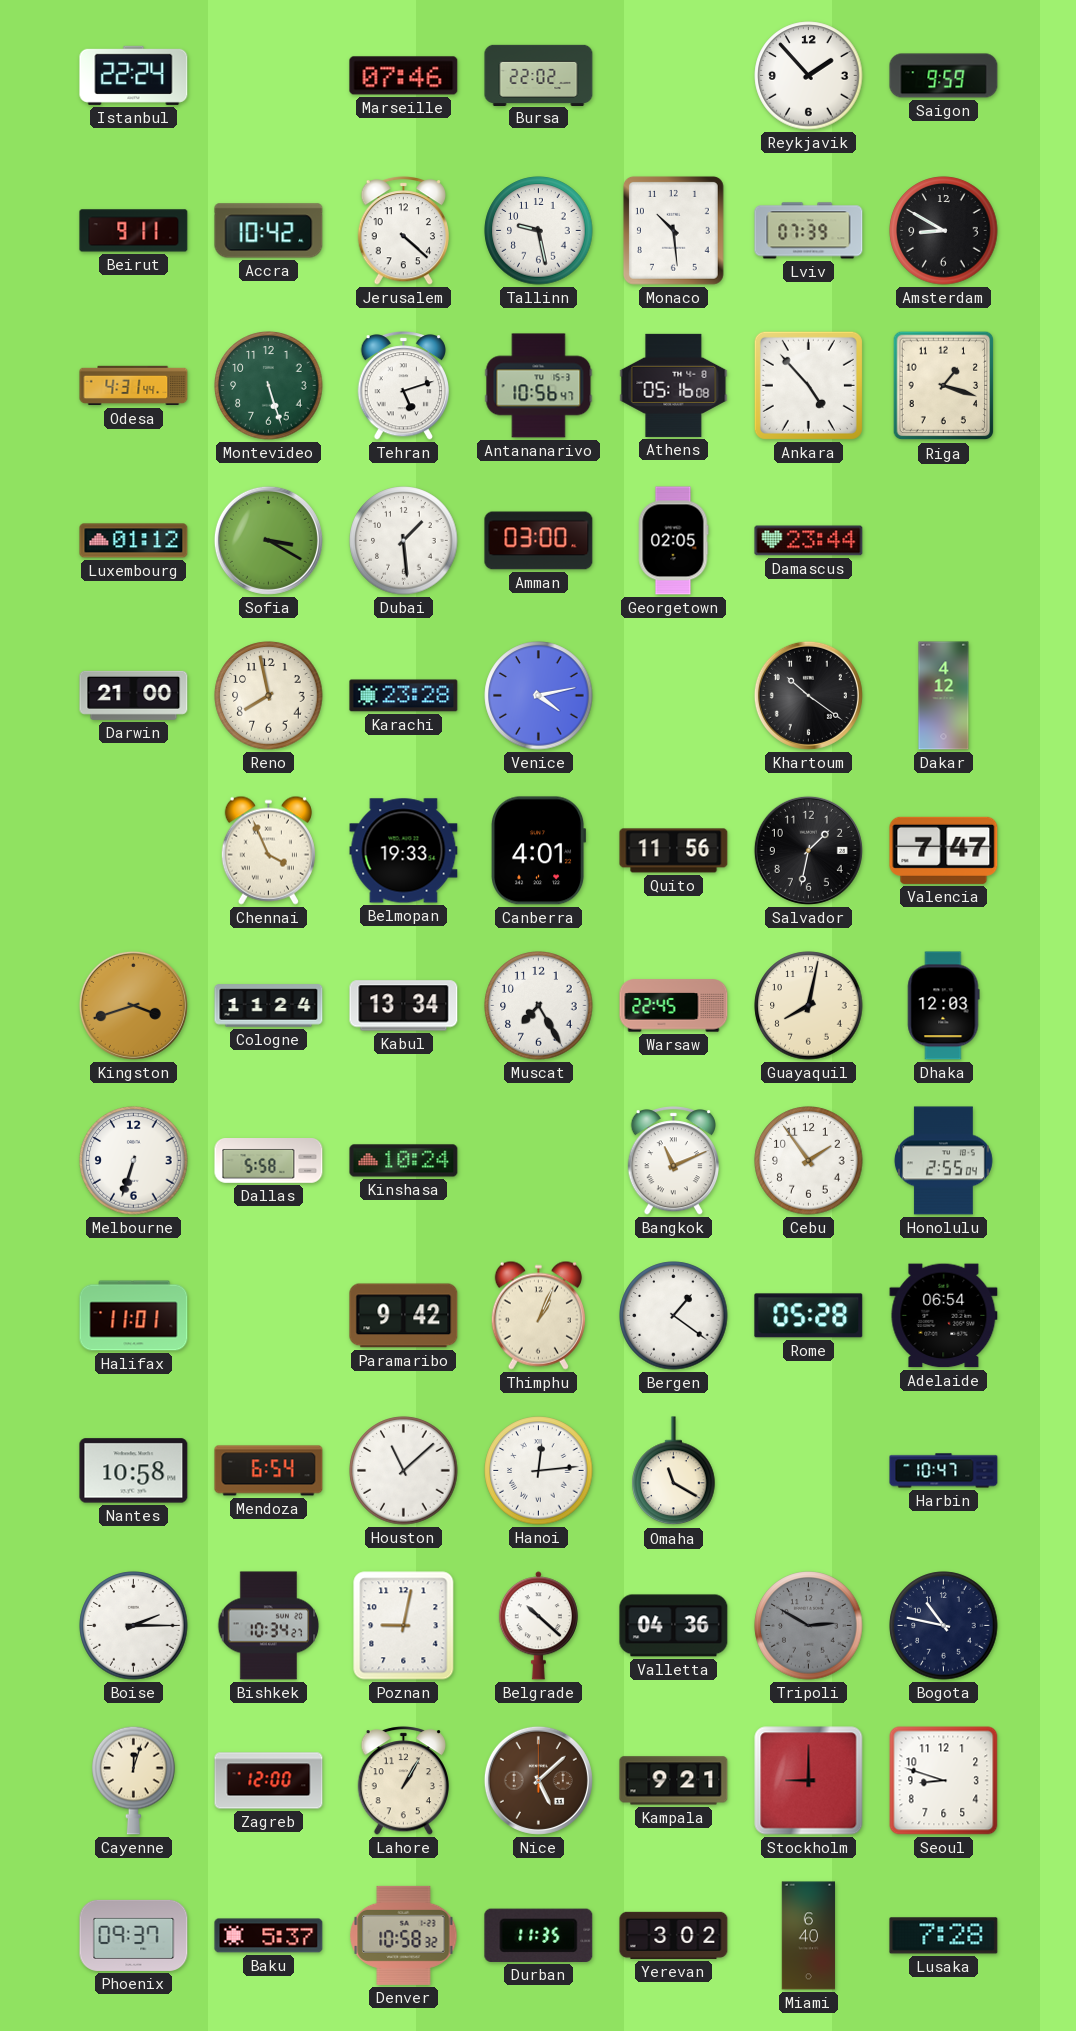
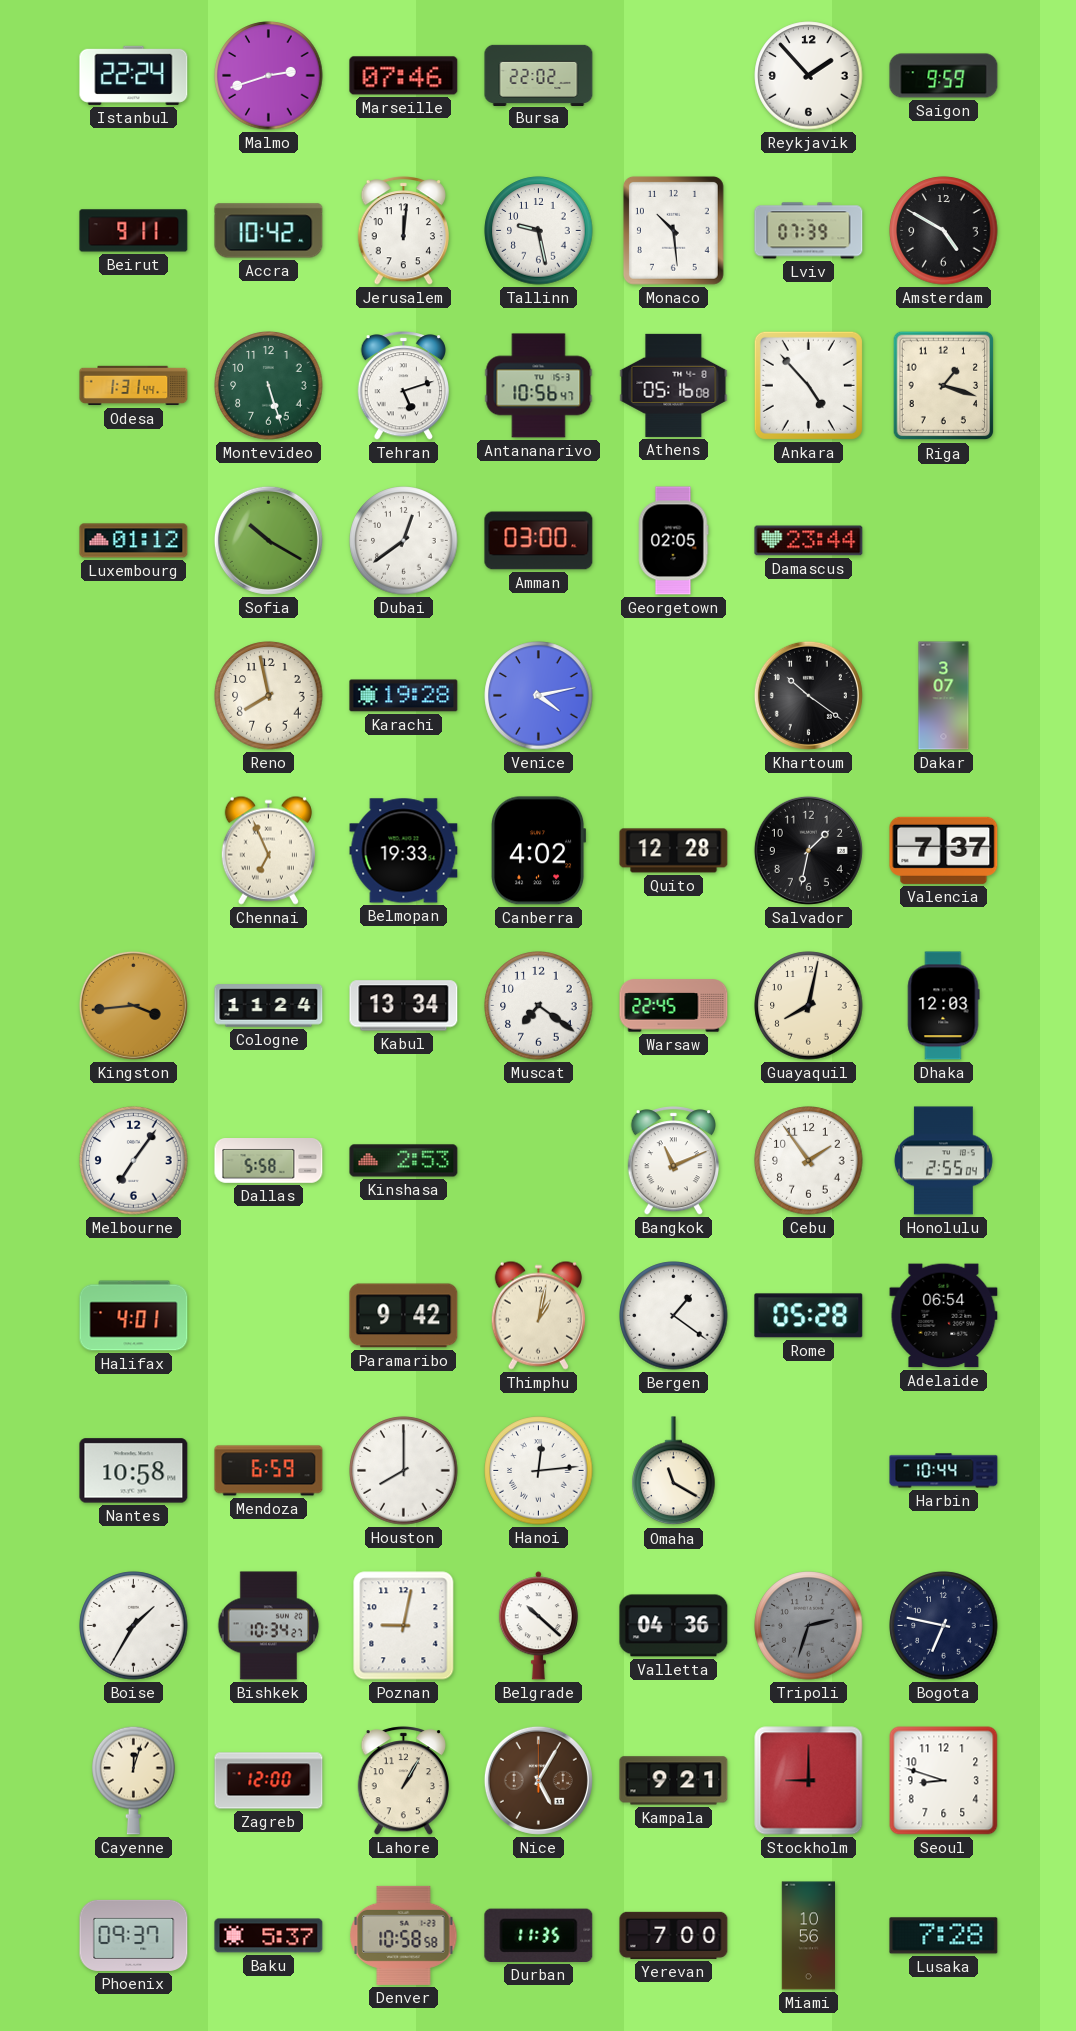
Malmo: none -> 2:42
Jerusalem: 4:22 -> 12:01
Amsterdam: 8:50 -> 4:50
Odesa: 4:31 -> 1:31
Sofia: 3:20 -> 10:20
Dubai: 1:29 -> 12:39
Darwin: 21:00 -> none
Karachi: 23:28 -> 19:28
Dakar: 4:12 -> 3:07
Chennai: 3:56 -> 6:56
Canberra: 4:01 -> 4:02
Quito: 11:56 -> 12:28
Valencia: 7:47 -> 7:37
Kingston: 3:42 -> 3:44
Muscat: 7:25 -> 7:21
Melbourne: 6:33 -> 7:06
Kinshasa: 10:24 -> 2:53
Halifax: 11:01 -> 4:01
Thimphu: 1:04 -> 1:02
Mendoza: 6:54 -> 6:59
Houston: 11:08 -> 8:00
Harbin: 10:47 -> 10:44
Boise: 2:15 -> 1:35
Tripoli: 2:50 -> 2:33
Bogota: 10:47 -> 6:47
Nice: 5:08 -> 5:05
Denver: 10:58:32 -> 10:58:58
Yerevan: 3:02 -> 7:00
Miami: 6:40 -> 10:56
